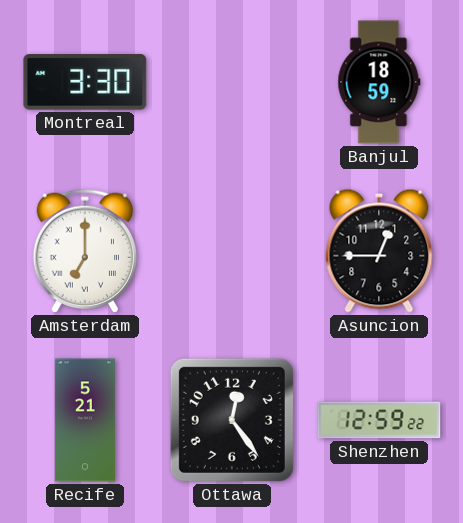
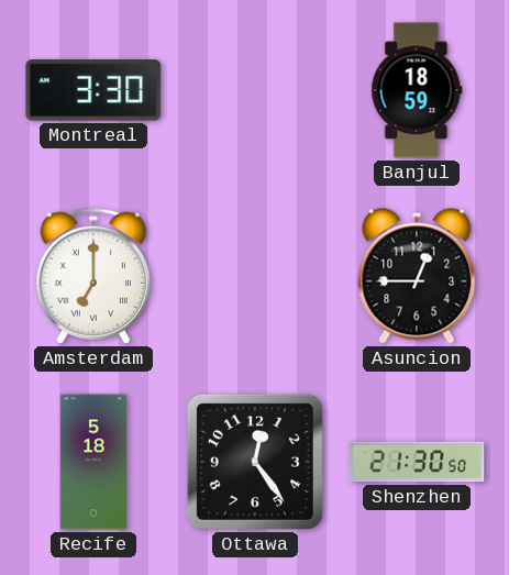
Recife: 5:21 -> 5:18
Shenzhen: 12:59 -> 21:30
